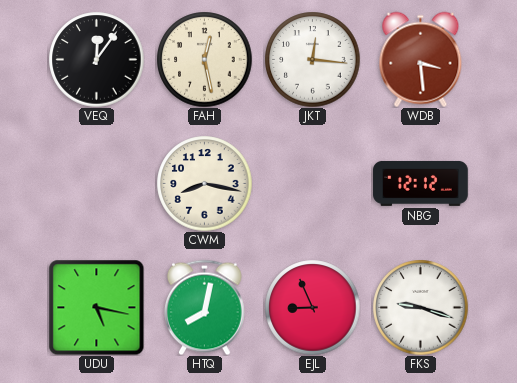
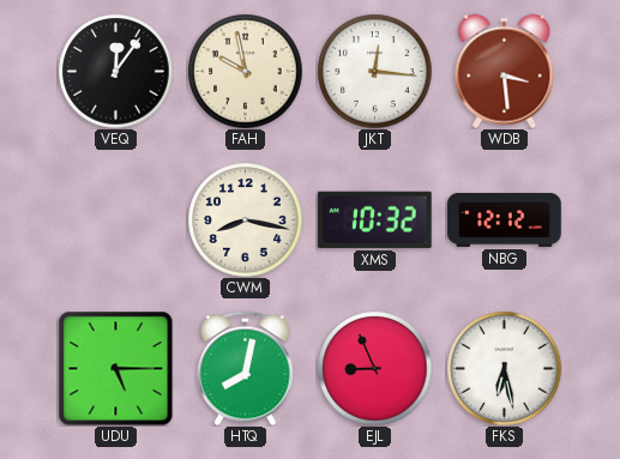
FAH: 12:28 -> 9:58
XMS: none -> 10:32
UDU: 5:17 -> 5:15
FKS: 9:18 -> 6:28
